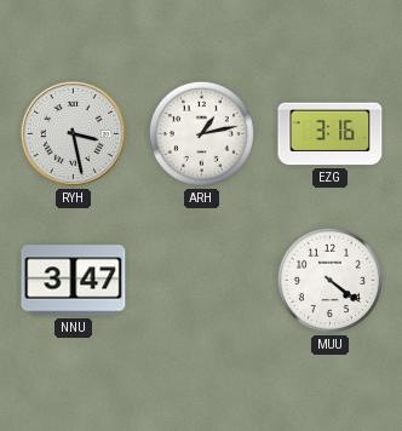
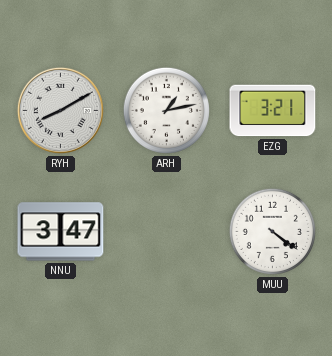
RYH: 3:28 -> 8:10
EZG: 3:16 -> 3:21
